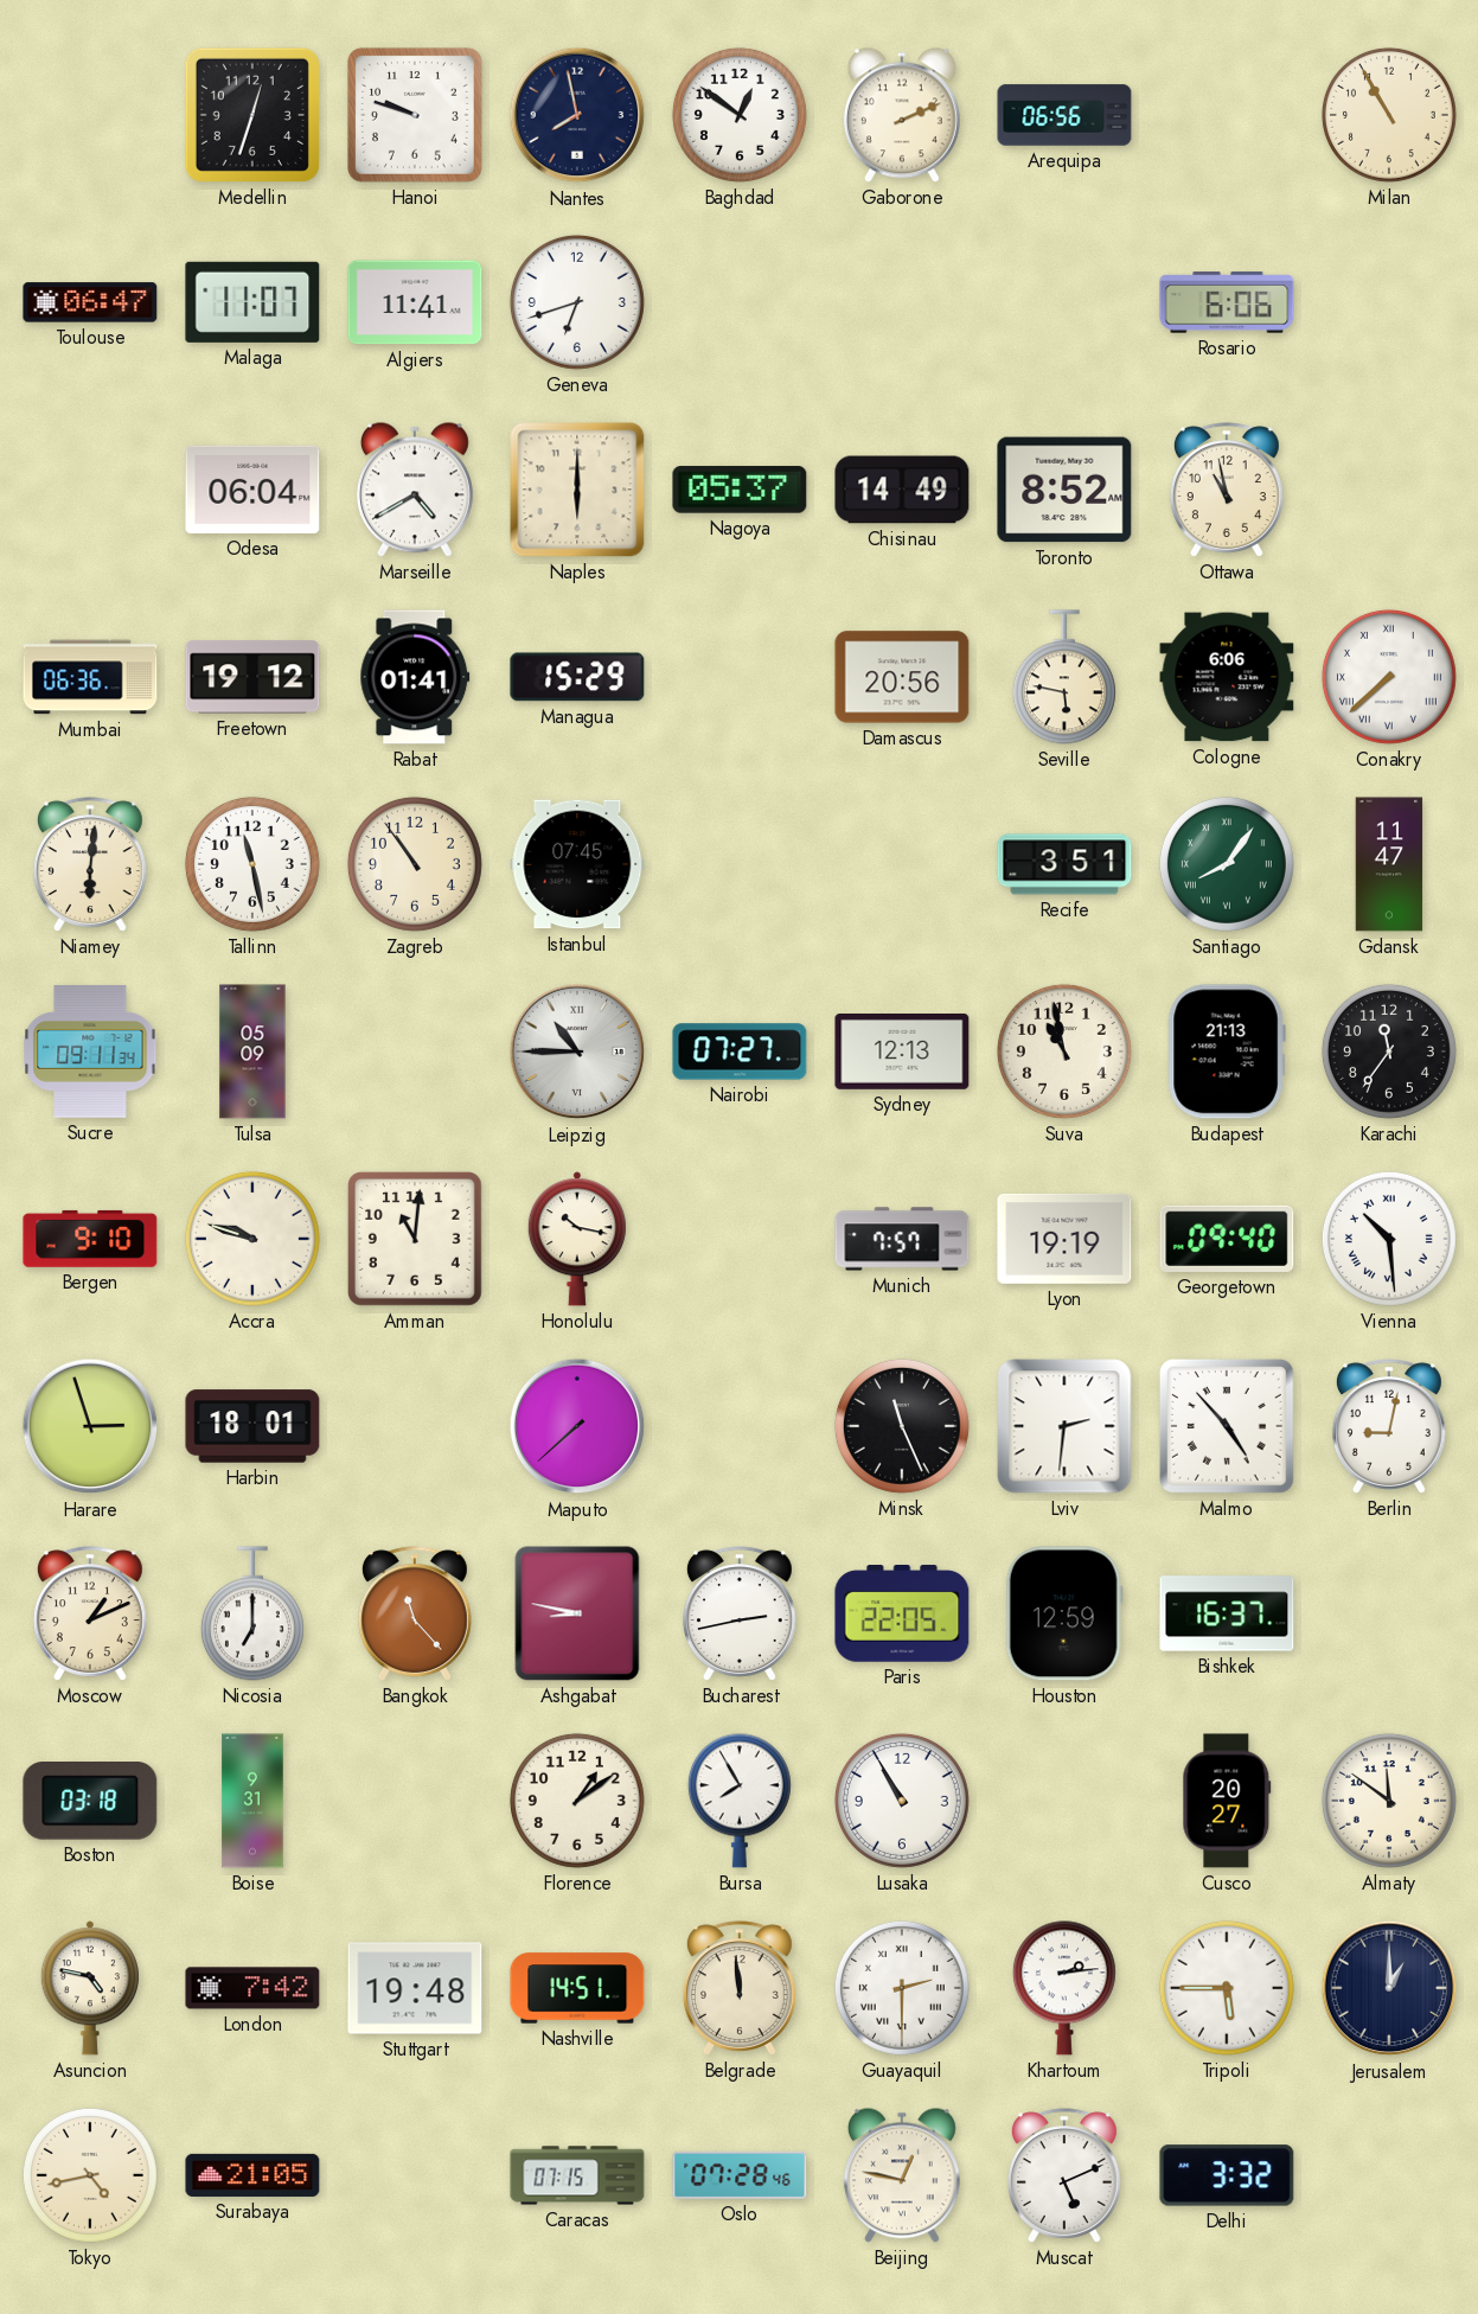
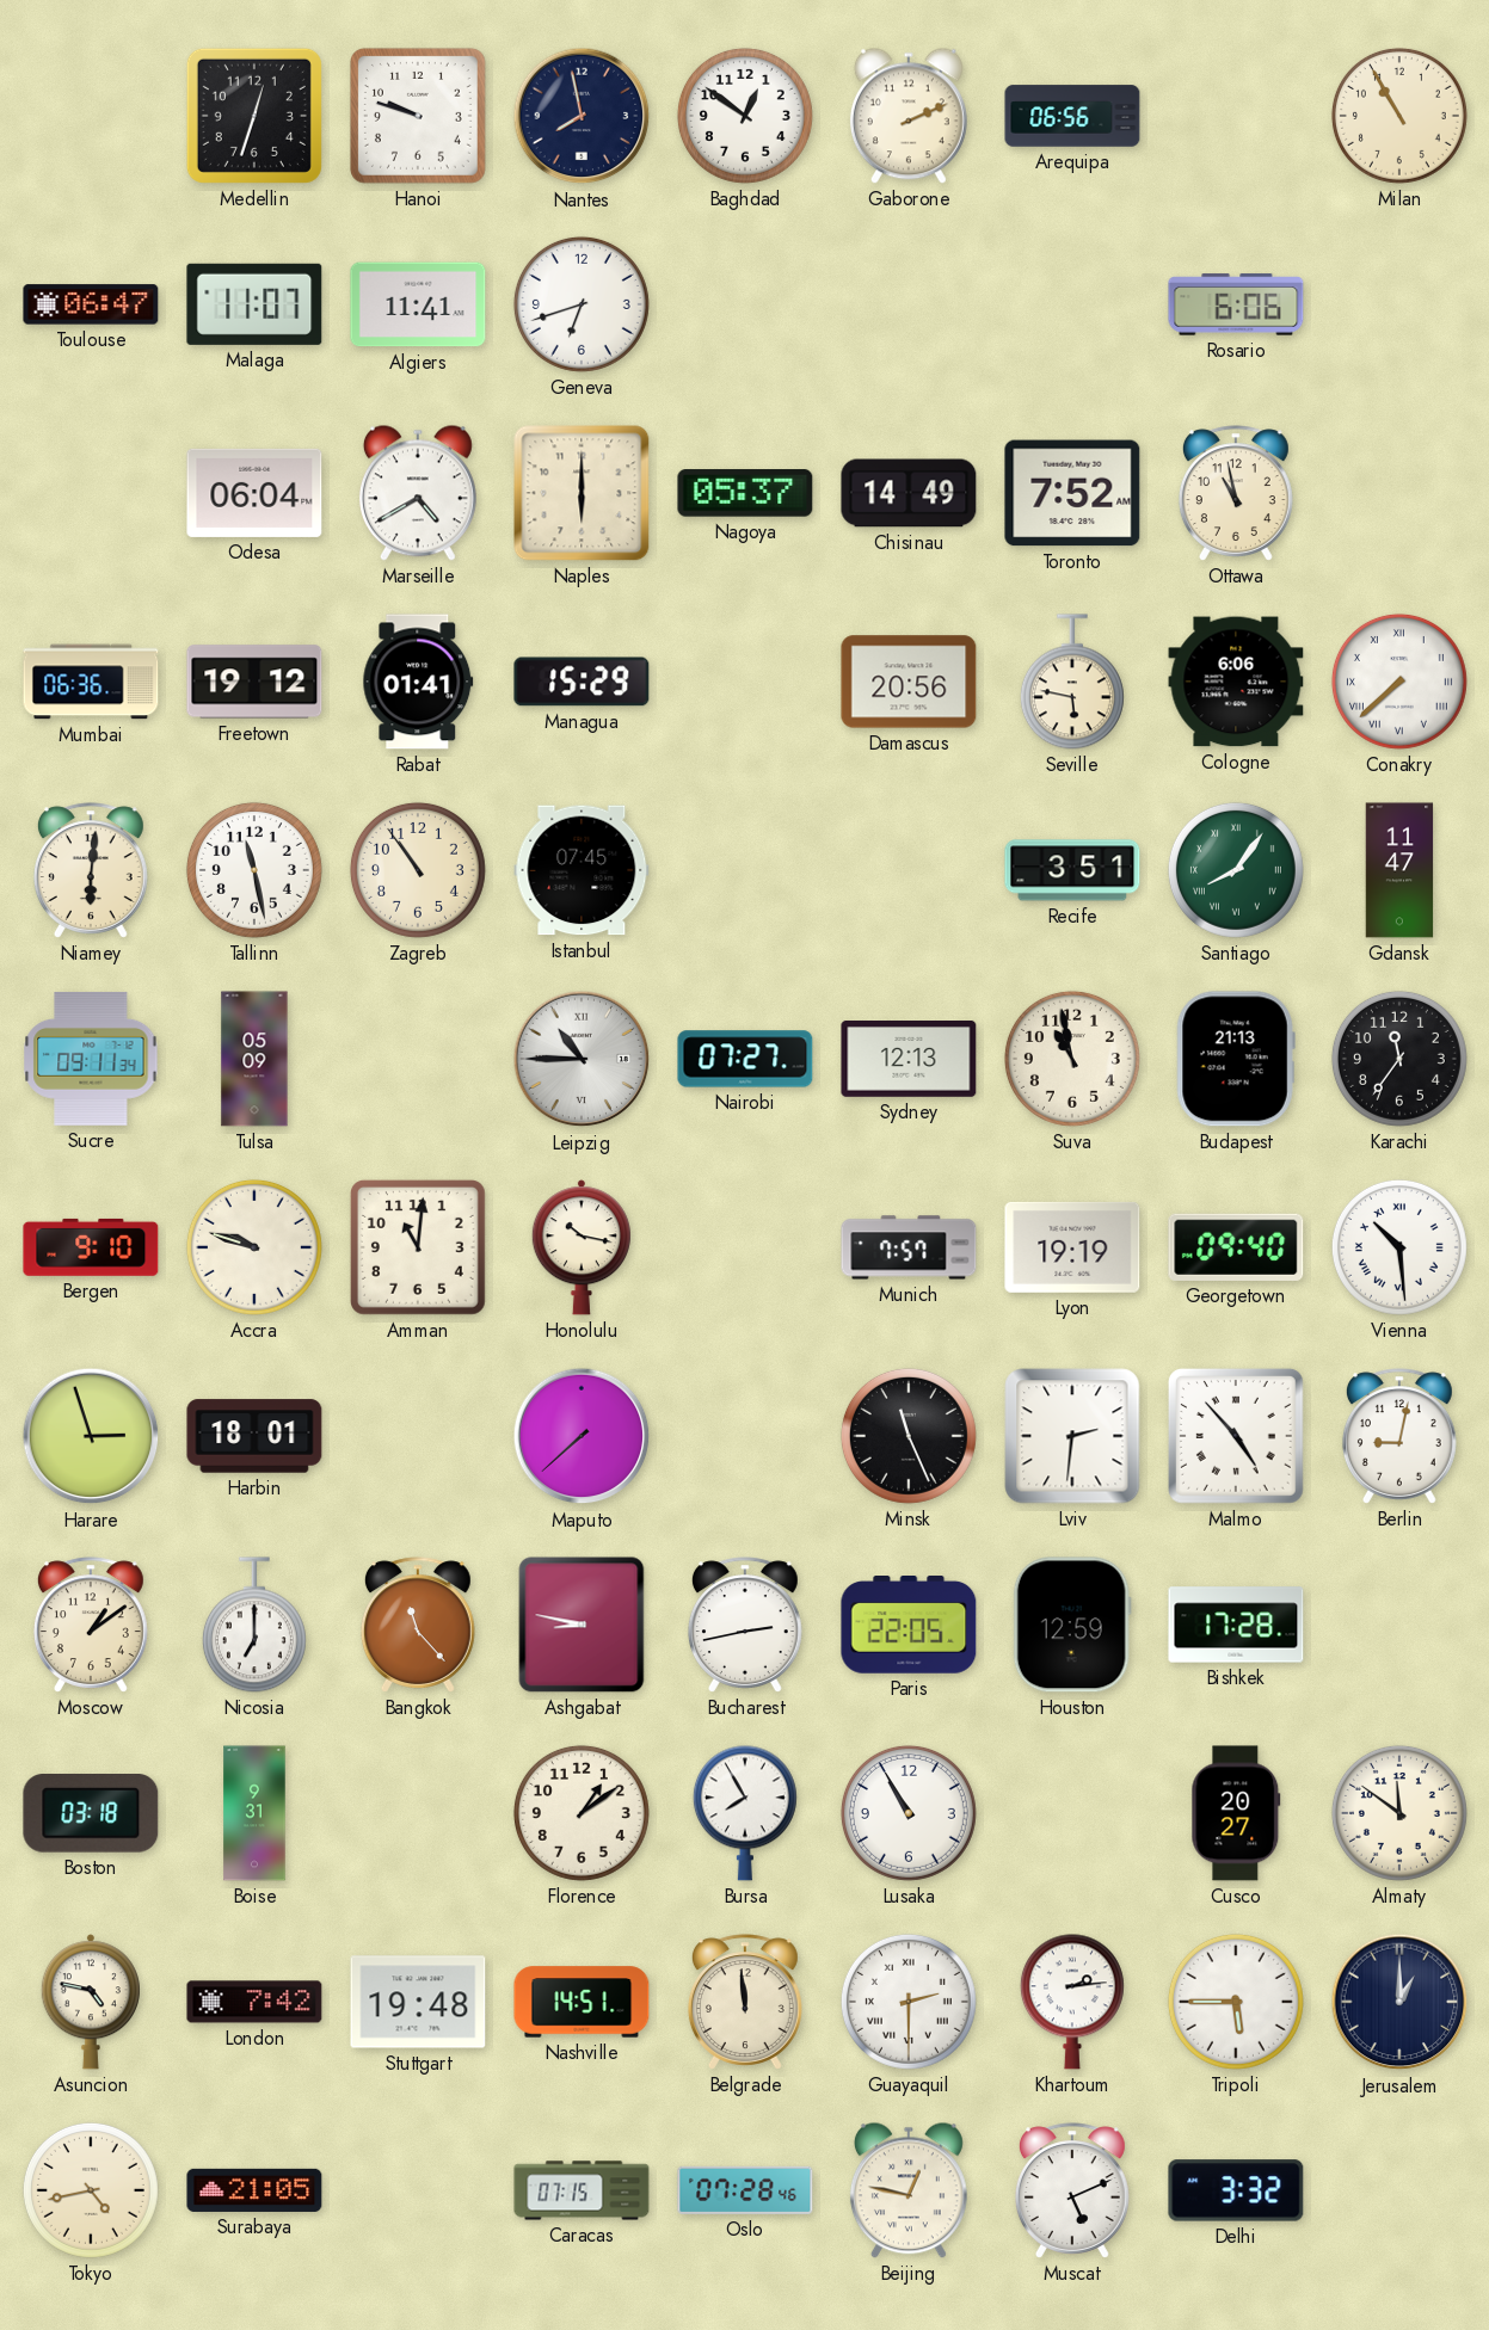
Toronto: 8:52 -> 7:52
Moscow: 1:11 -> 1:09
Bishkek: 16:37 -> 17:28
